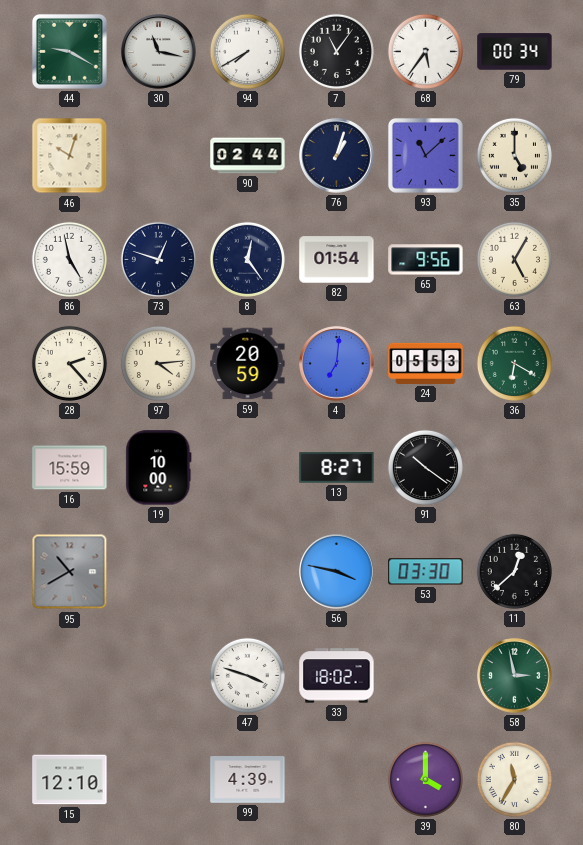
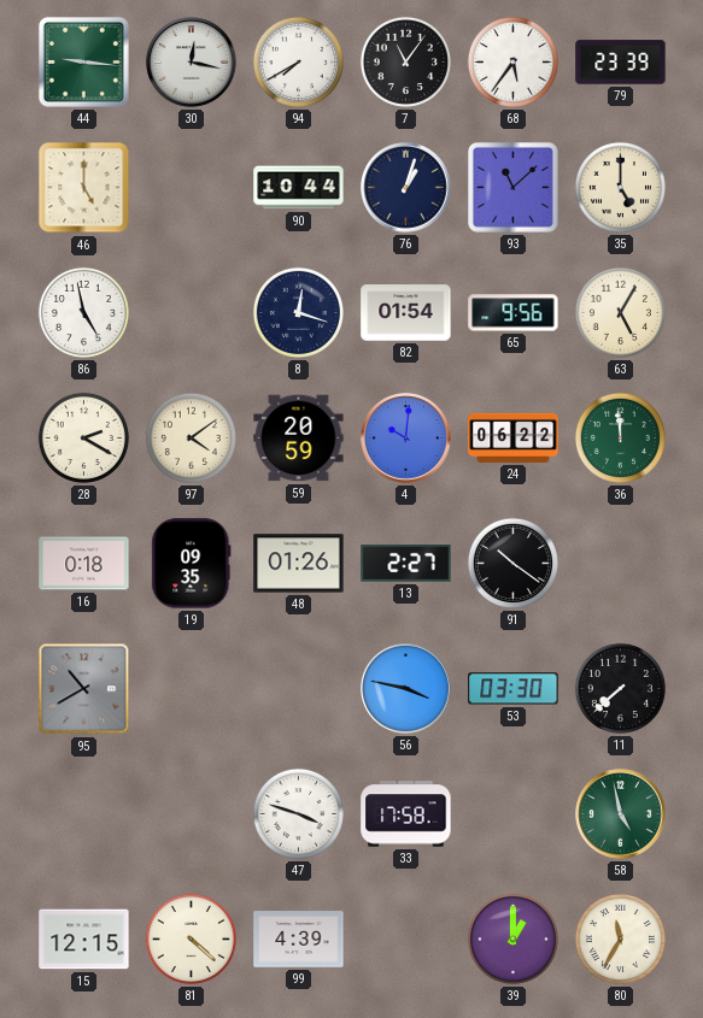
44: 9:20 -> 9:16
30: 11:17 -> 12:17
79: 00:34 -> 23:39
46: 10:03 -> 5:00
90: 02:44 -> 10:44
73: 12:48 -> none
8: 12:24 -> 12:18
28: 2:23 -> 2:20
97: 4:14 -> 4:09
4: 7:01 -> 10:01
24: 05:53 -> 06:22
36: 6:20 -> 11:59
16: 15:59 -> 0:18
19: 10:00 -> 09:35
48: none -> 01:26
13: 8:27 -> 2:27
11: 12:38 -> 7:38
33: 18:02 -> 17:58
58: 2:58 -> 4:58
15: 12:10 -> 12:15
81: none -> 4:22
39: 4:00 -> 1:00
